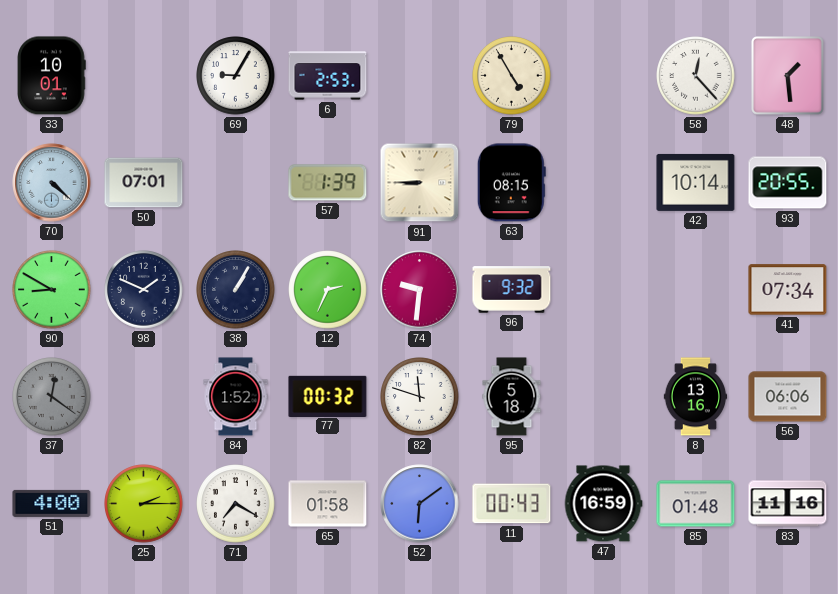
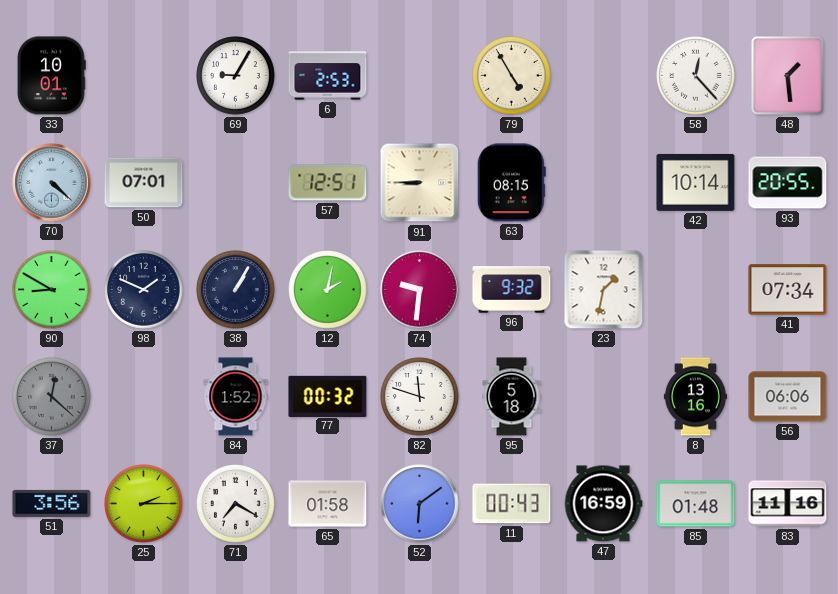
57: 1:39 -> 12:51
12: 2:34 -> 2:02
23: none -> 1:32
37: 12:21 -> 12:22
51: 4:00 -> 3:56
